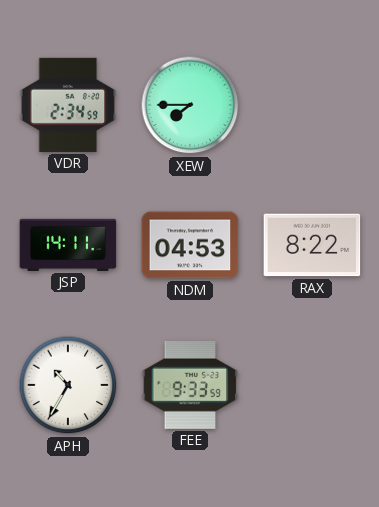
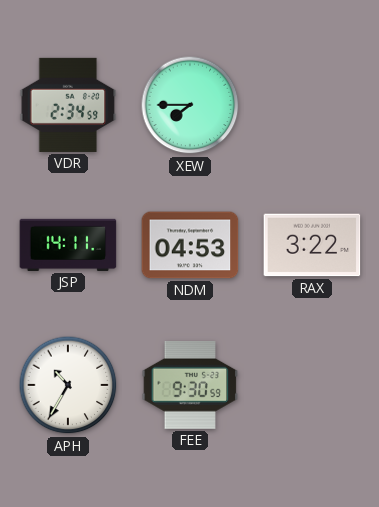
RAX: 8:22 -> 3:22
FEE: 9:33 -> 9:30
